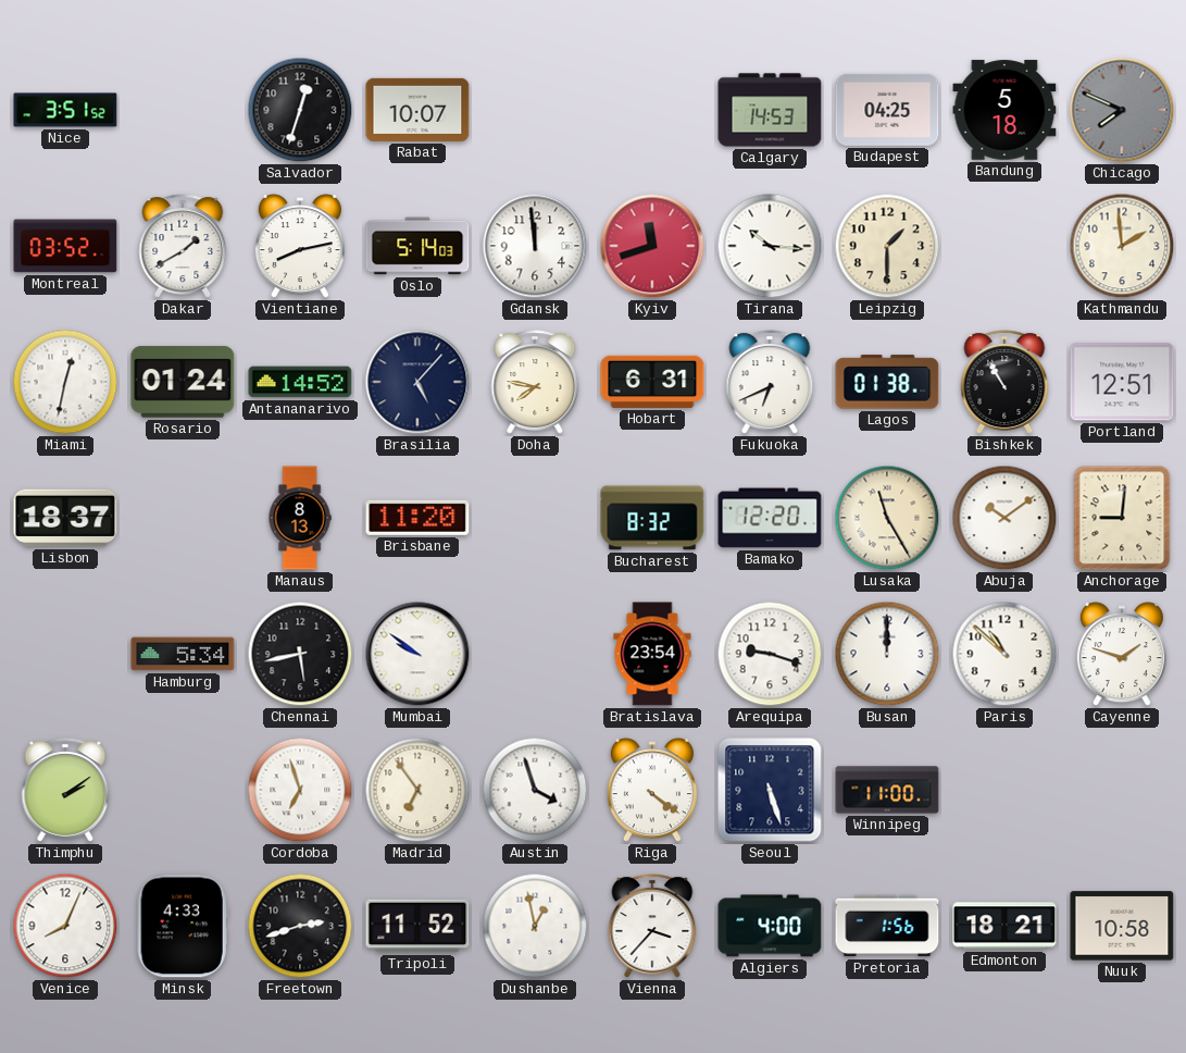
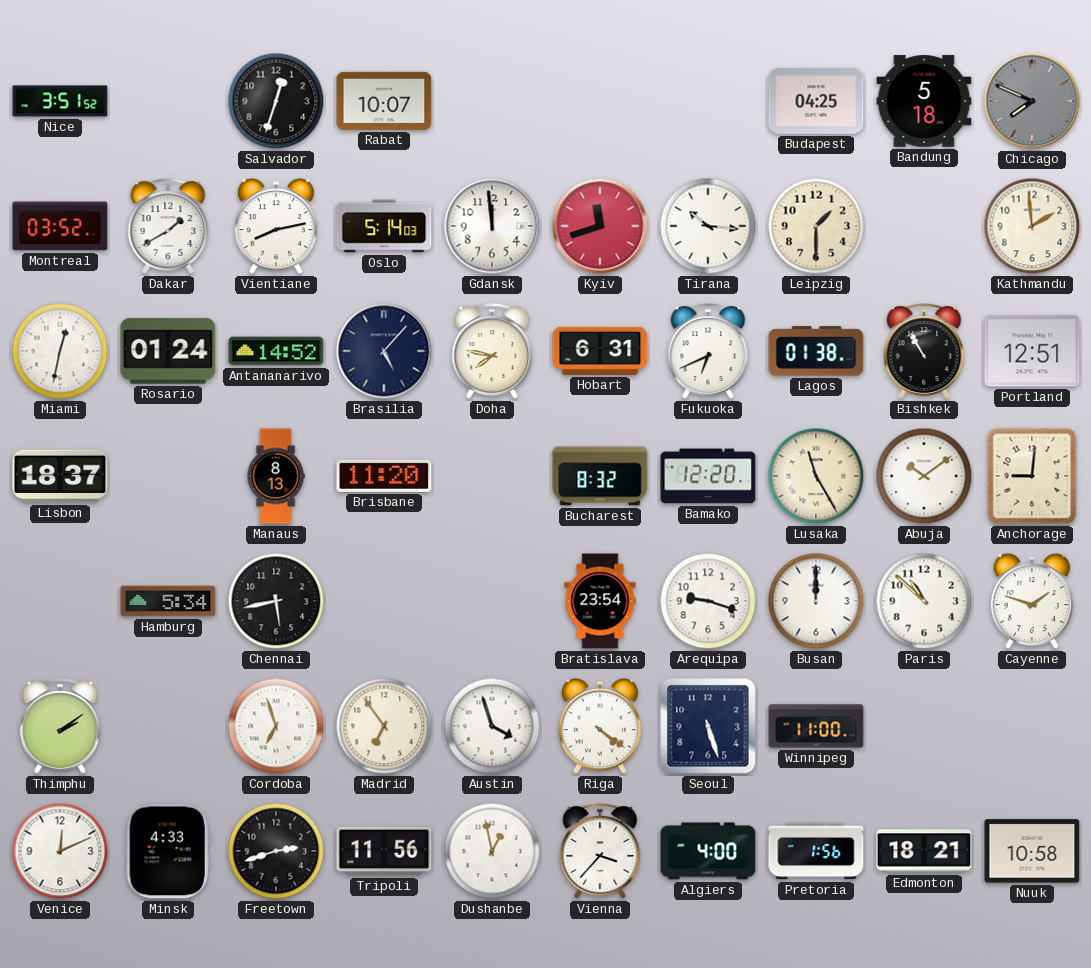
Calgary: 14:53 -> none
Mumbai: 9:51 -> none
Venice: 8:04 -> 12:11
Tripoli: 11:52 -> 11:56
